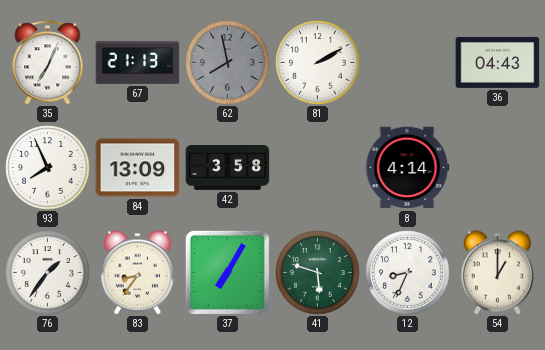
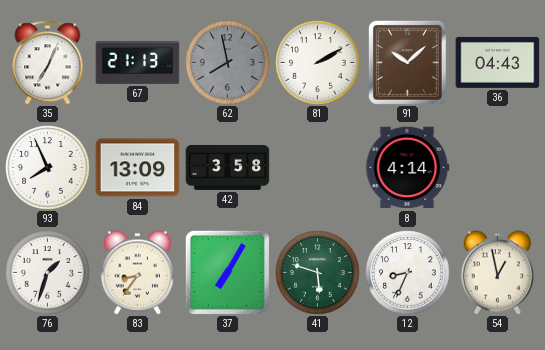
91: none -> 10:08
76: 1:36 -> 1:33
54: 1:00 -> 12:58
